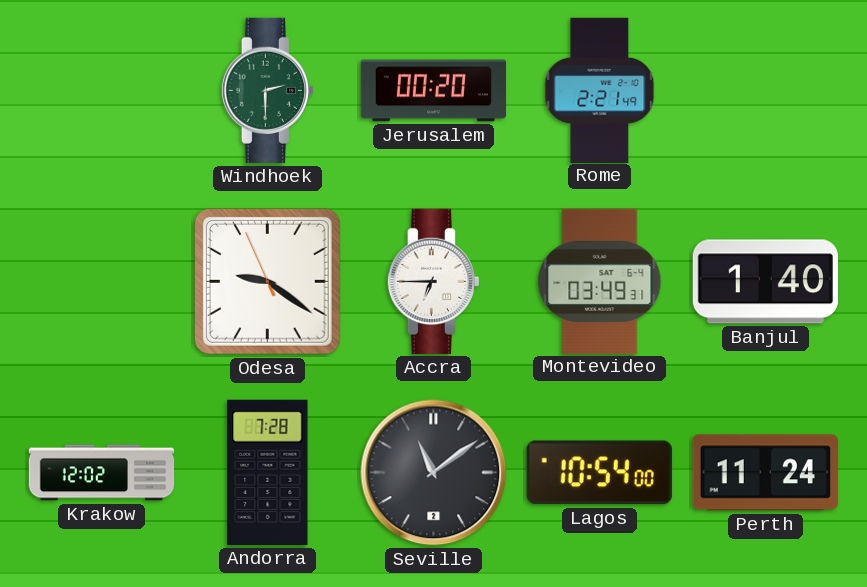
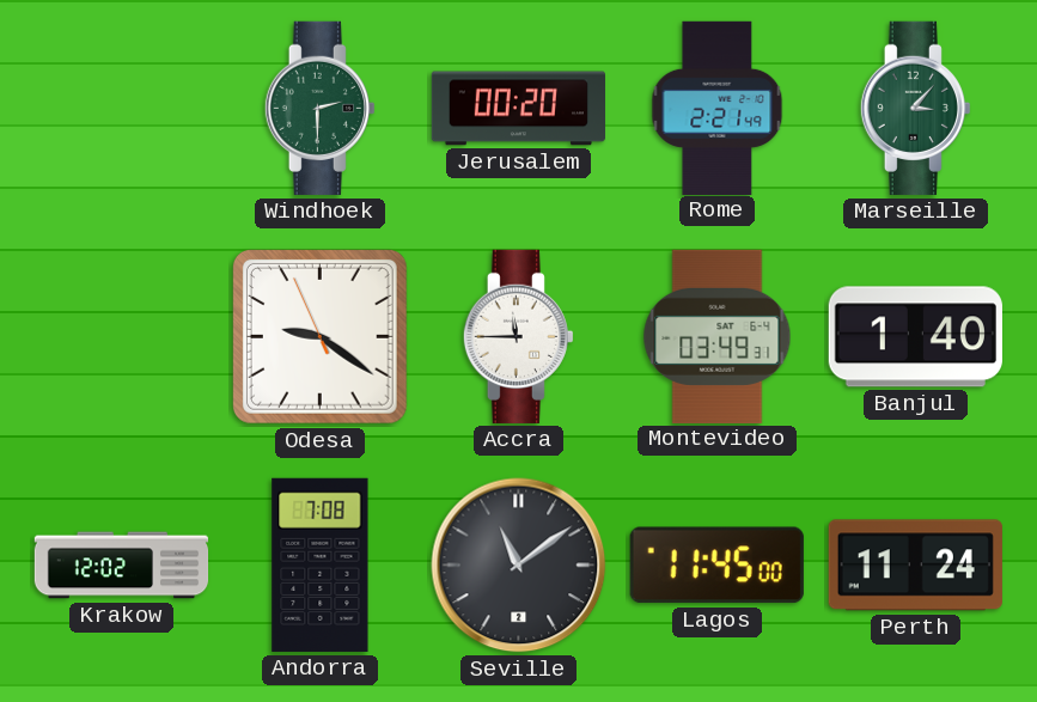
Marseille: none -> 3:07
Accra: 6:45 -> 11:45
Andorra: 7:28 -> 7:08
Lagos: 10:54 -> 11:45
